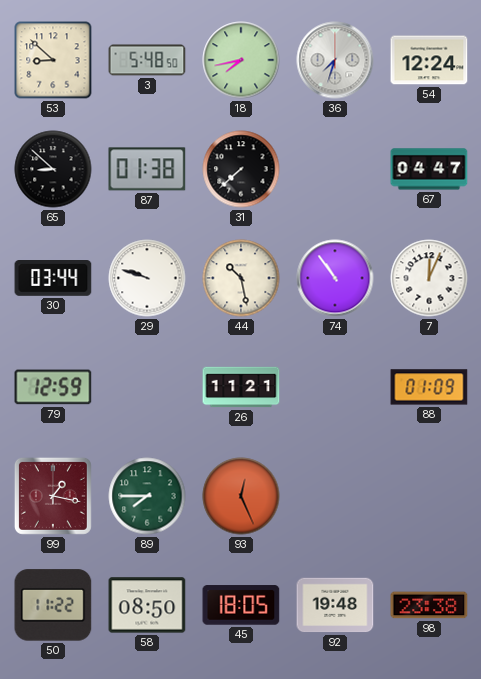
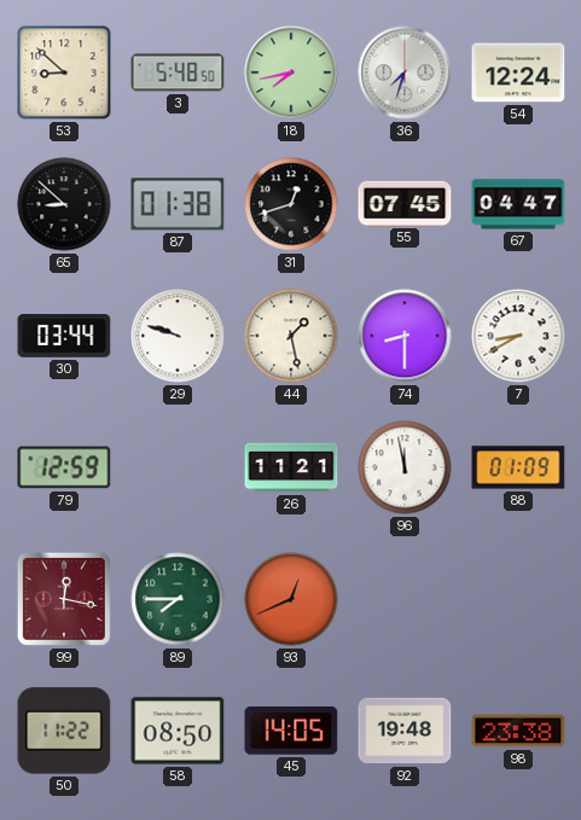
31: 7:38 -> 12:42
55: none -> 07:45
44: 10:28 -> 1:28
74: 10:54 -> 8:30
7: 12:04 -> 8:40
96: none -> 11:58
99: 1:17 -> 12:17
93: 12:26 -> 12:41
45: 18:05 -> 14:05
